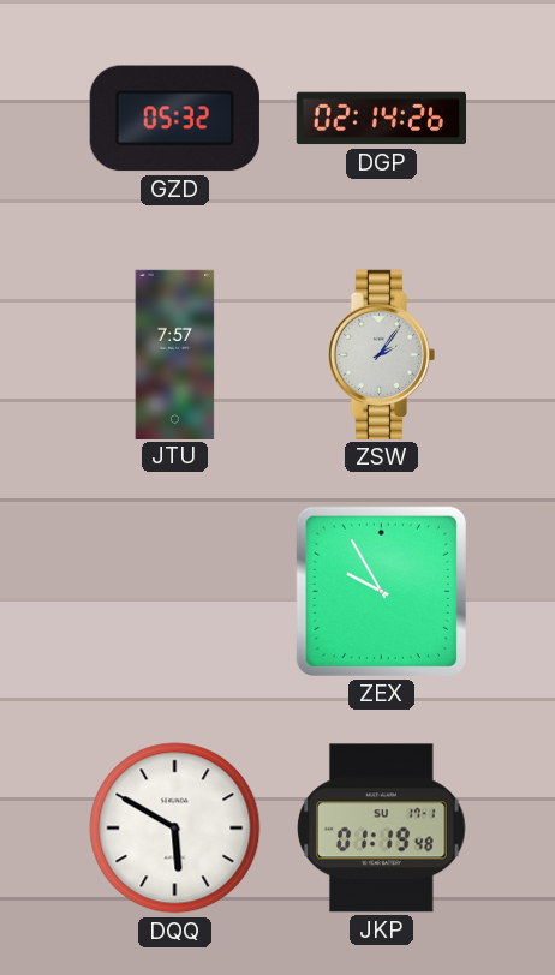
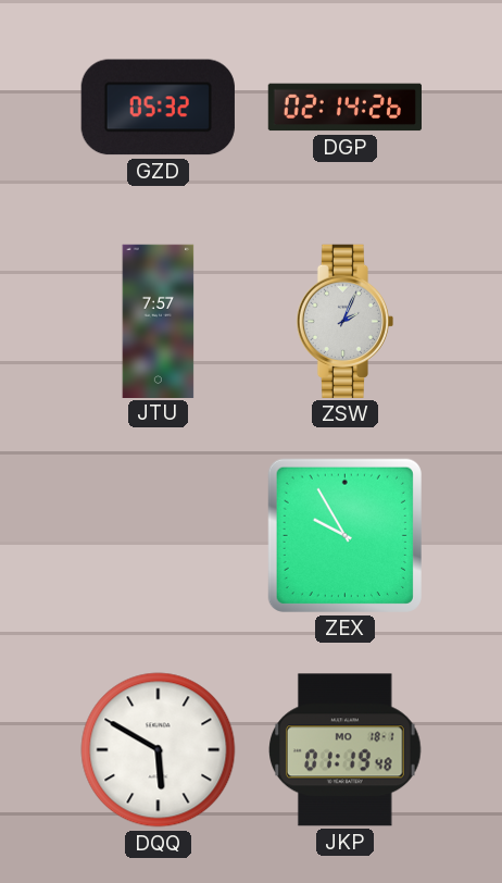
ZSW: 2:06 -> 2:04
JKP date: SU 17-1 -> MO 18-1
